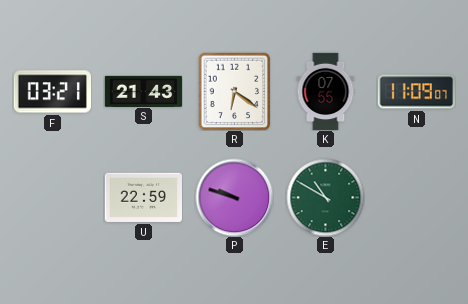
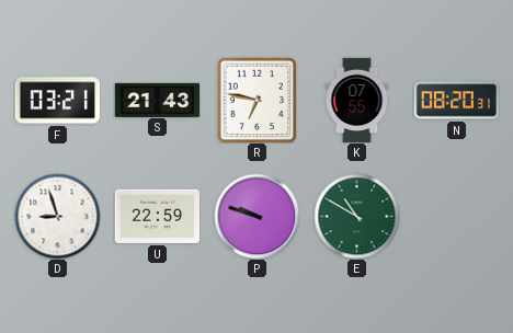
R: 6:21 -> 6:47
N: 11:09 -> 08:20
D: none -> 8:57
